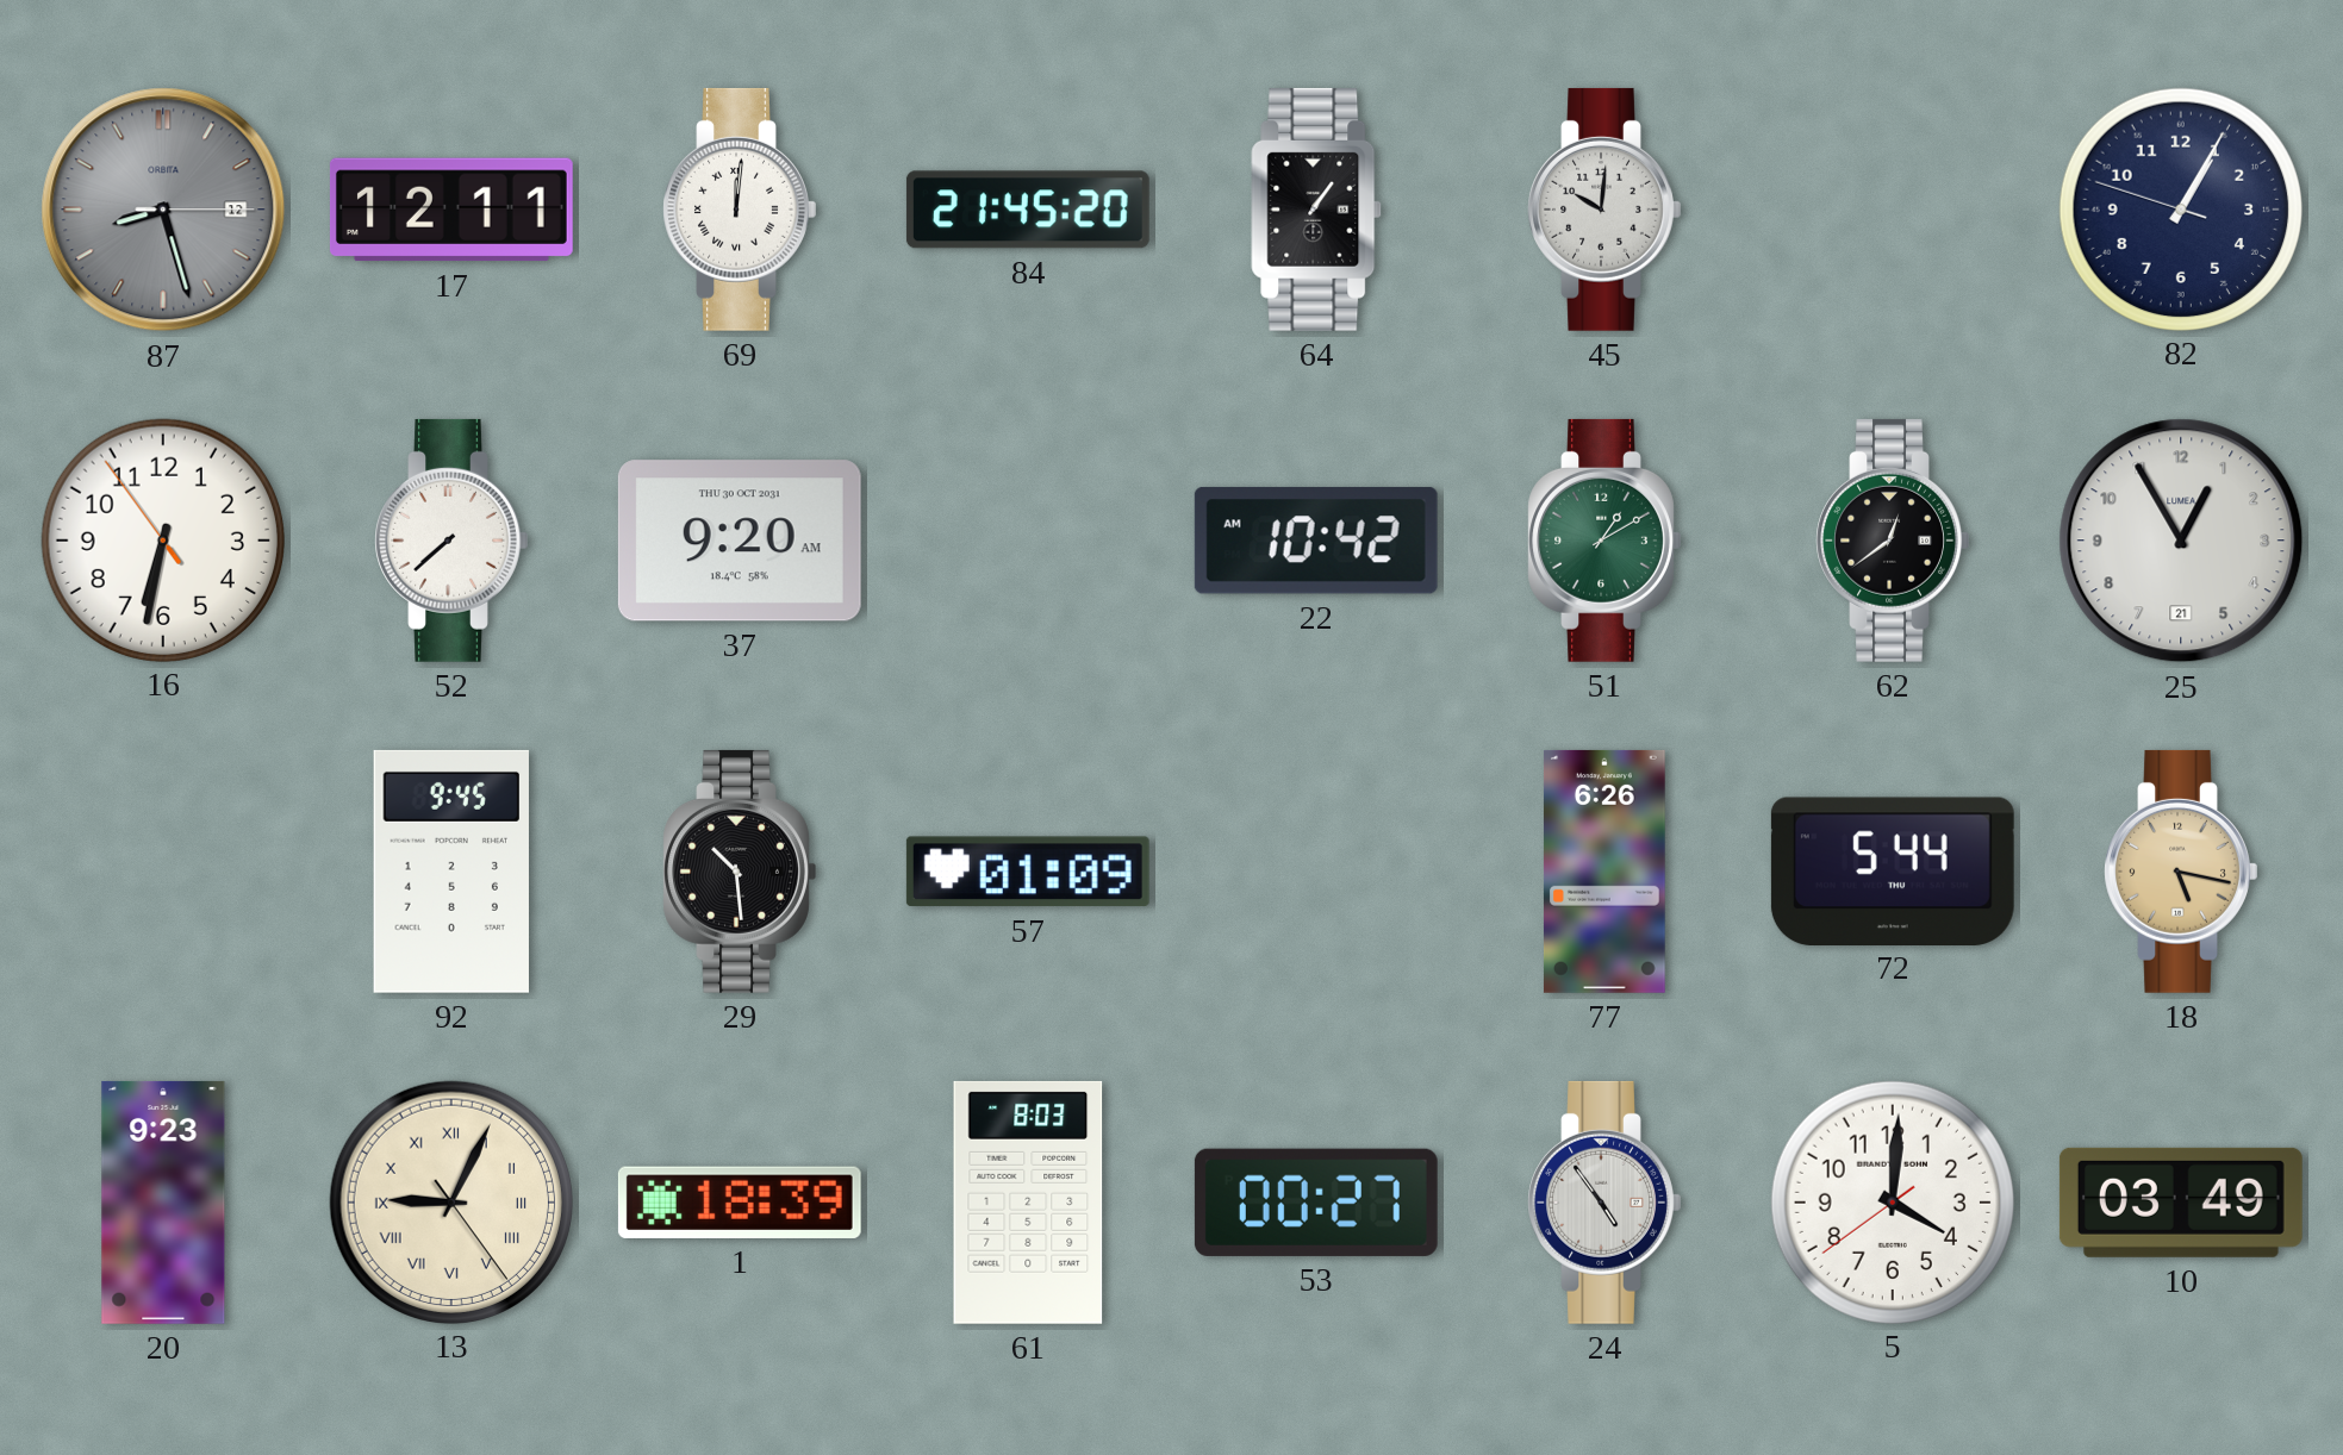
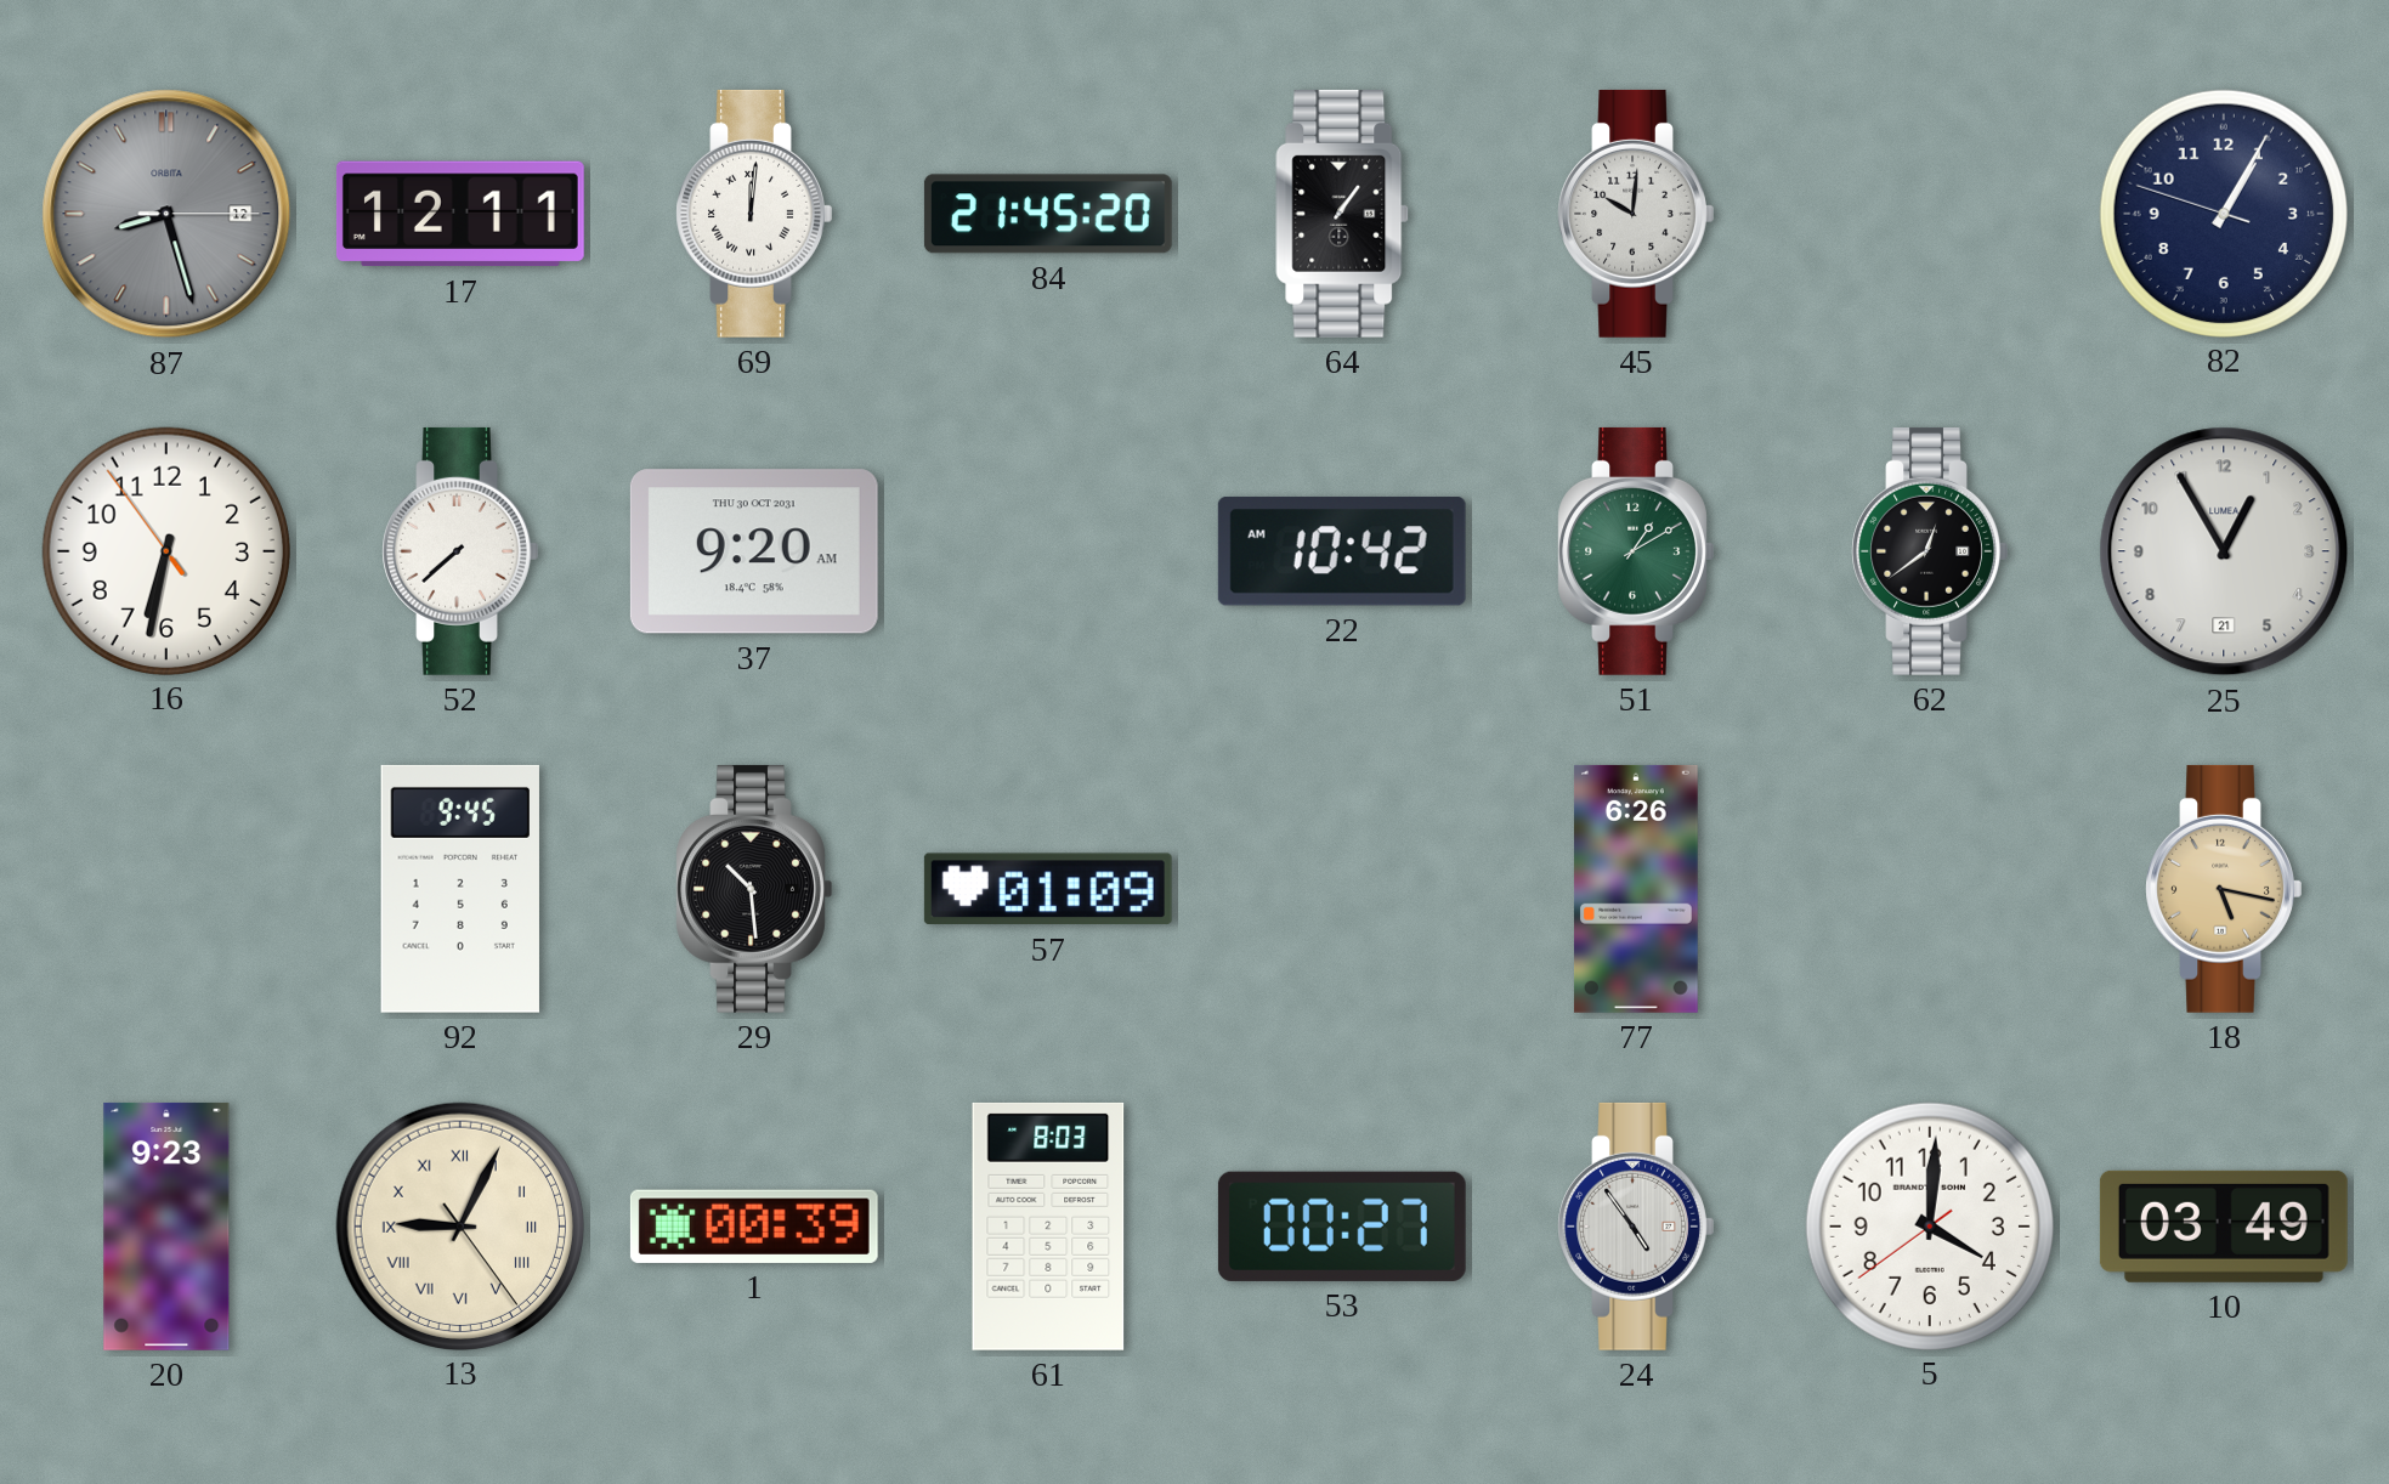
72: 5:44 -> none
1: 18:39 -> 00:39
